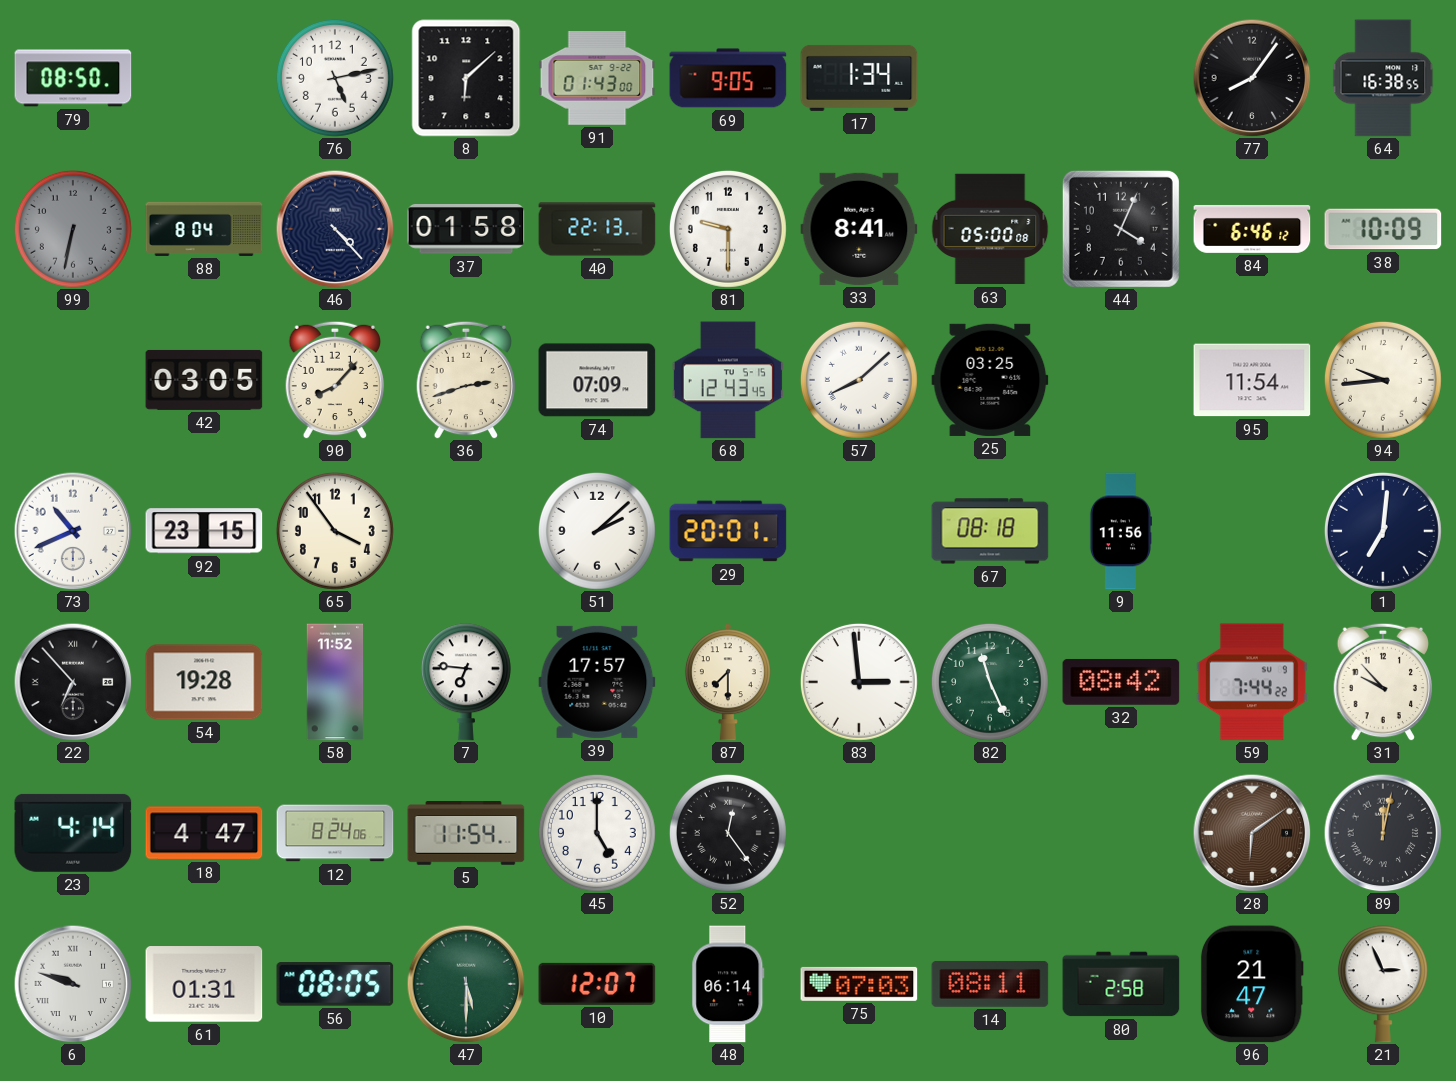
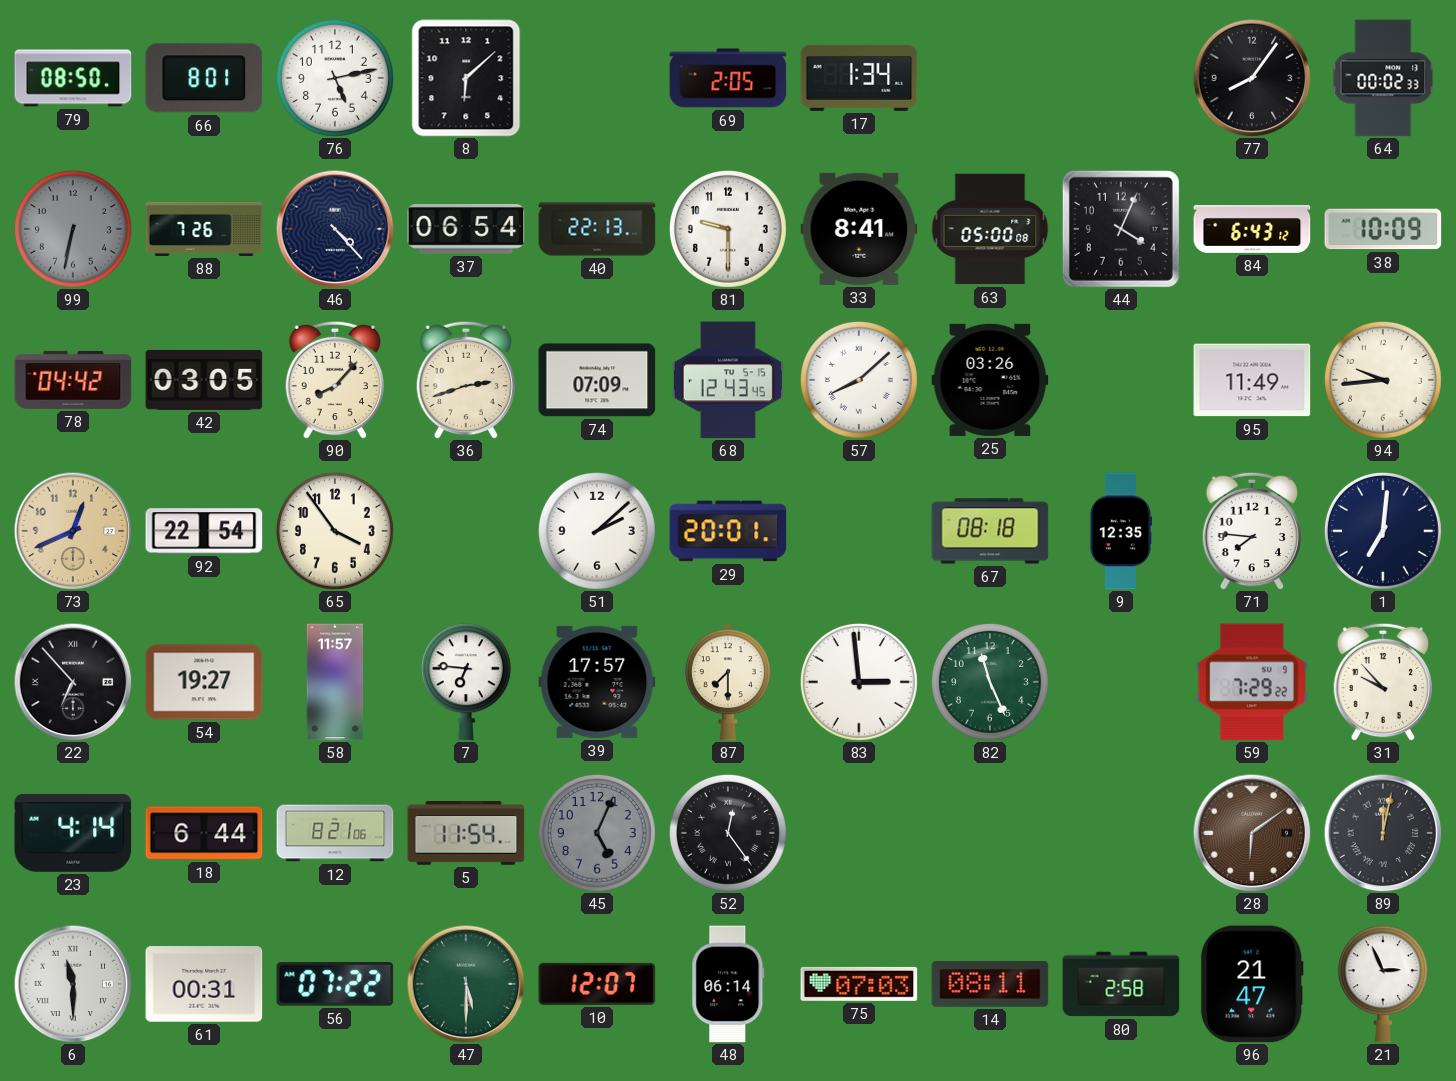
66: none -> 8:01
91: 01:43 -> none
69: 9:05 -> 2:05
64: 16:38 -> 00:02
88: 8:04 -> 7:26
37: 01:58 -> 06:54
84: 6:46 -> 6:43
78: none -> 04:42
25: 03:25 -> 03:26
95: 11:54 -> 11:49
73: 10:41 -> 12:41
73 dial: white -> champagne
92: 23:15 -> 22:54
9: 11:56 -> 12:35
71: none -> 7:46
54: 19:28 -> 19:27
58: 11:52 -> 11:57
32: 08:42 -> none
59: 7:44 -> 7:29
18: 4:47 -> 6:44
12: 8:24 -> 8:21
45: 5:00 -> 5:04
45 dial: white -> grey
6: 9:48 -> 11:30
61: 01:31 -> 00:31
56: 08:05 -> 07:22
